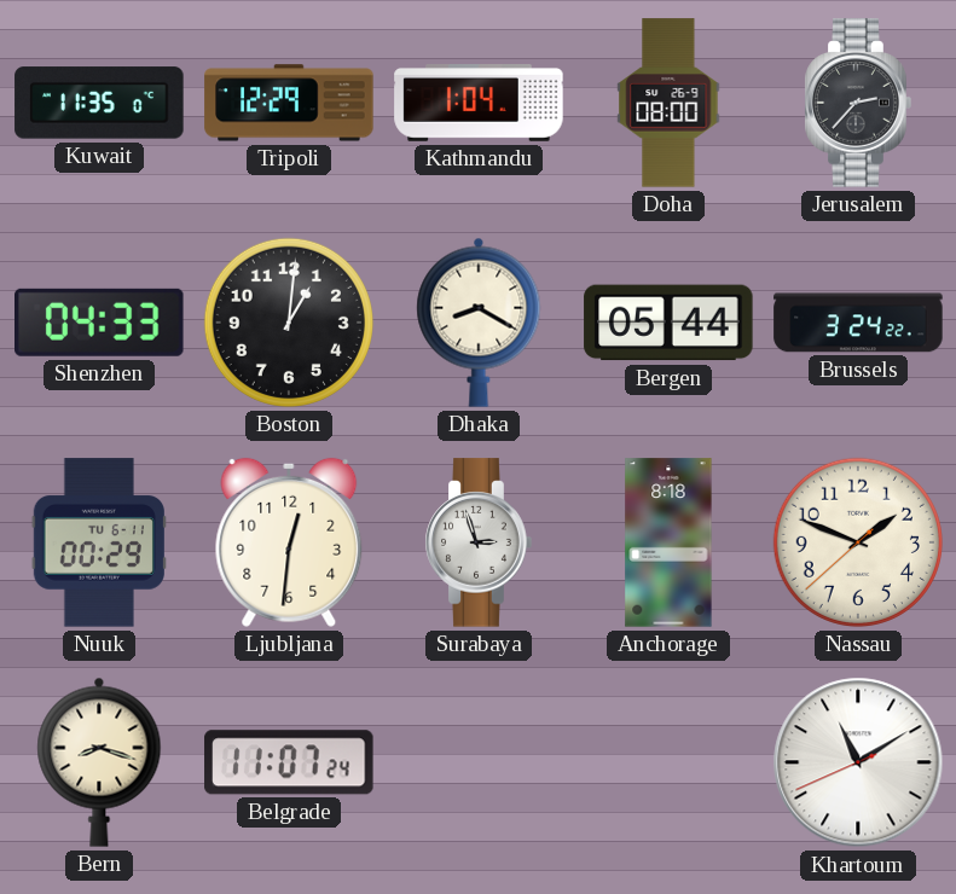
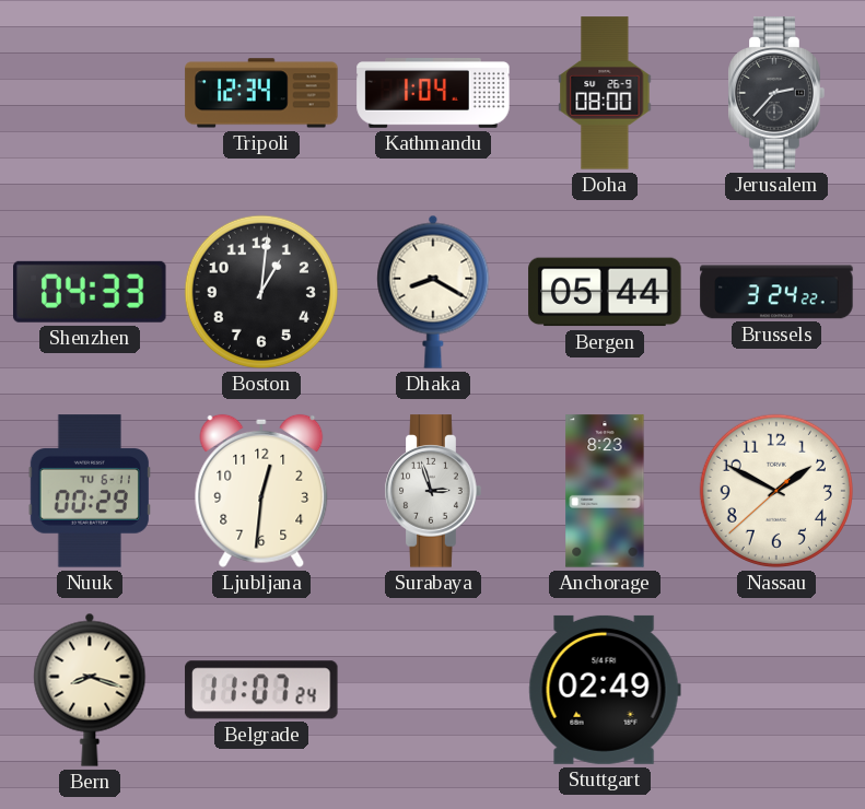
Kuwait: 11:35 -> none
Tripoli: 12:29 -> 12:34
Anchorage: 8:18 -> 8:23
Nassau: 1:48 -> 1:49
Stuttgart: none -> 02:49
Khartoum: 11:09 -> none
